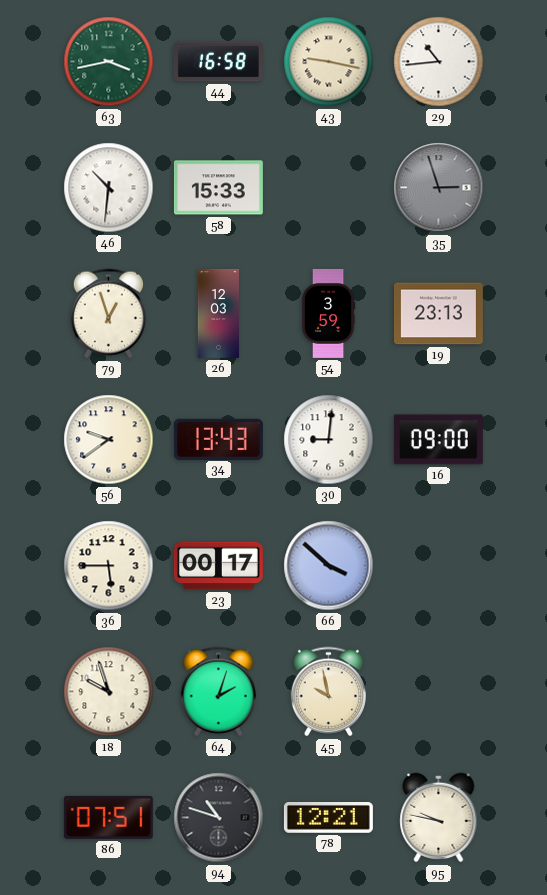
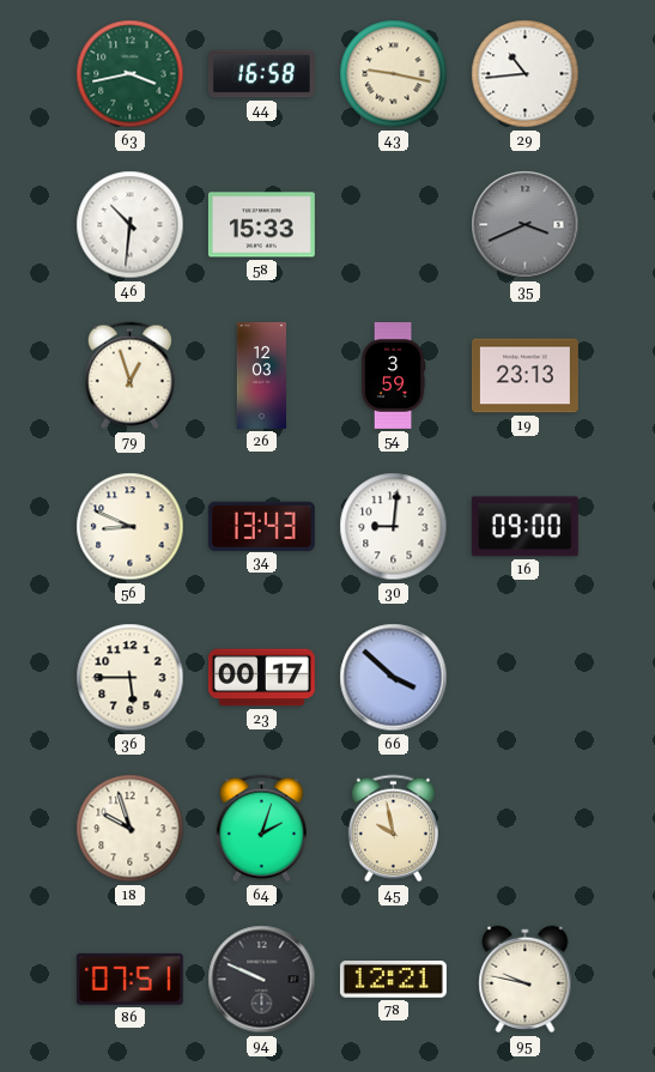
35: 2:57 -> 3:41
56: 9:39 -> 8:49
94: 10:48 -> 9:49
